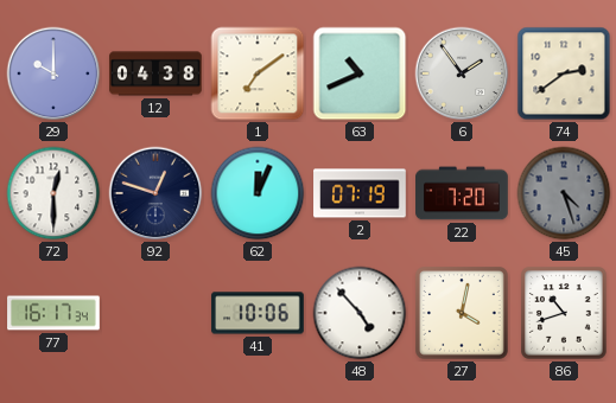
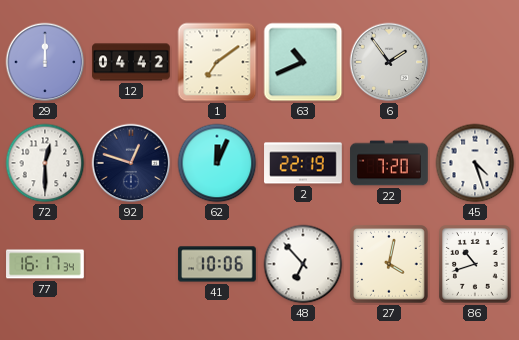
29: 10:00 -> 12:00
12: 04:38 -> 04:42
74: 2:39 -> none
2: 07:19 -> 22:19
45 dial: grey -> white
48: 4:53 -> 6:53
